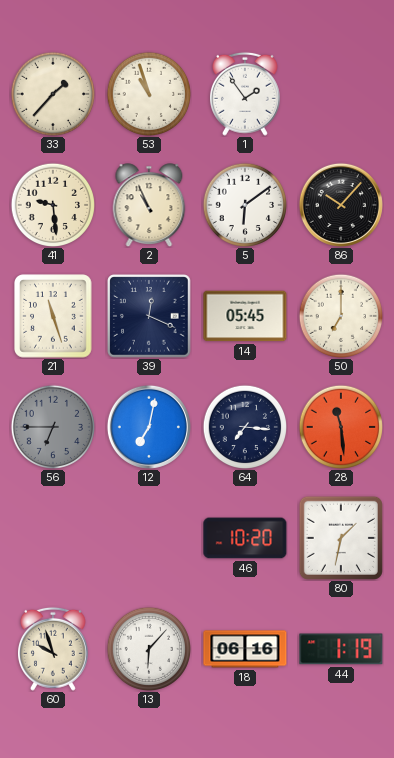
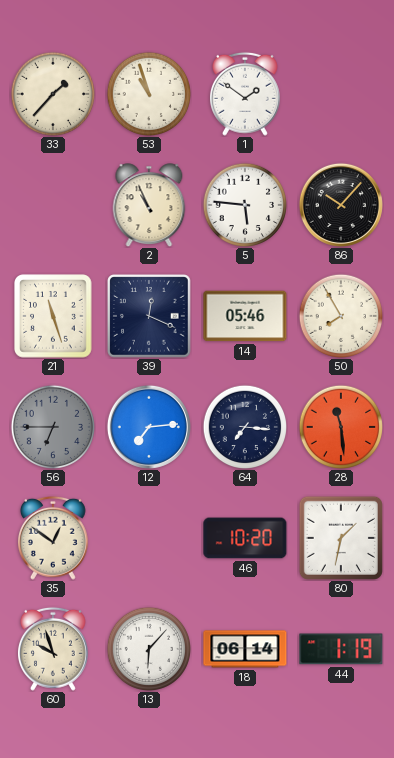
1: 1:54 -> 1:51
41: 9:29 -> none
5: 6:09 -> 5:46
14: 05:45 -> 05:46
50: 7:00 -> 7:55
12: 7:02 -> 7:14
35: none -> 12:51
18: 06:16 -> 06:14
